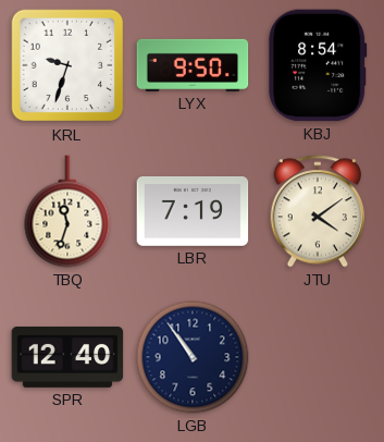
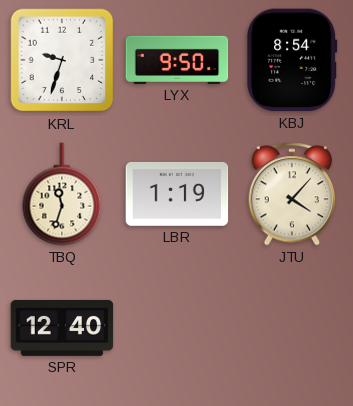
LBR: 7:19 -> 1:19
JTU: 4:09 -> 4:07
LGB: 10:54 -> none
